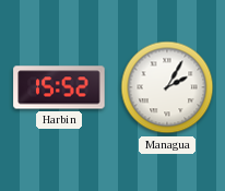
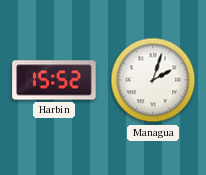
Managua: 2:05 -> 2:03
